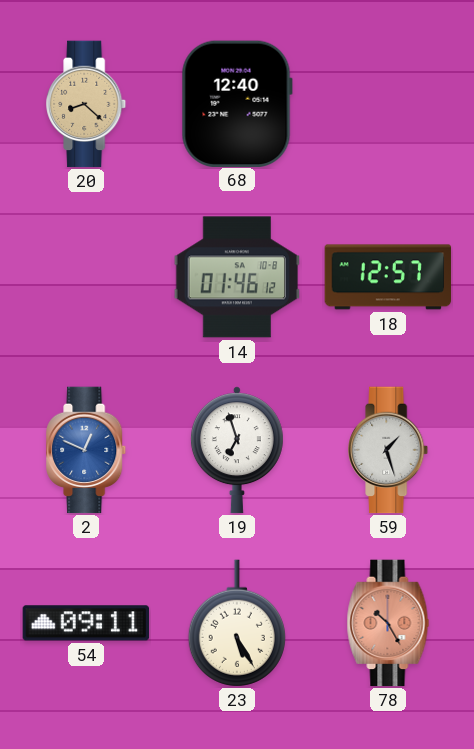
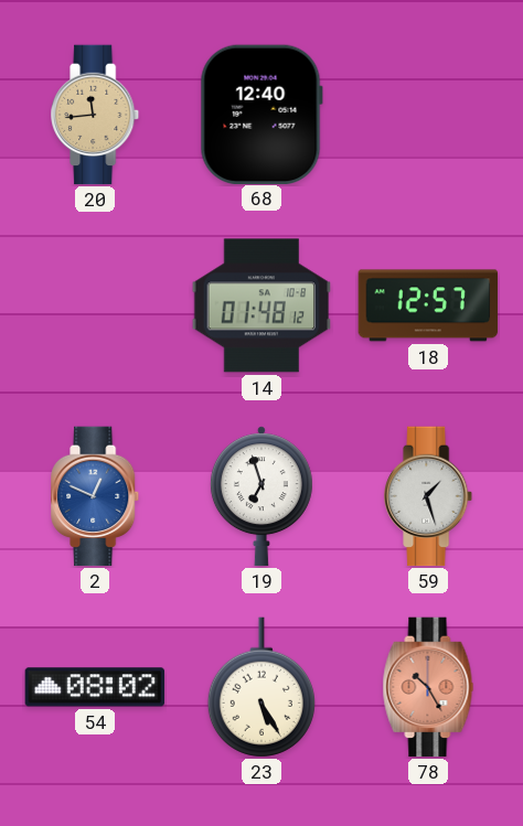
20: 8:22 -> 11:44
14: 01:46 -> 01:48
54: 09:11 -> 08:02
